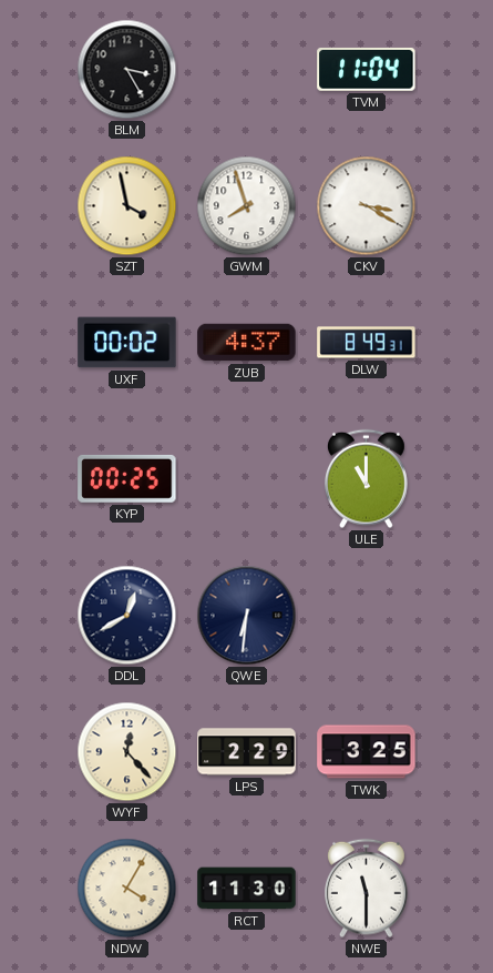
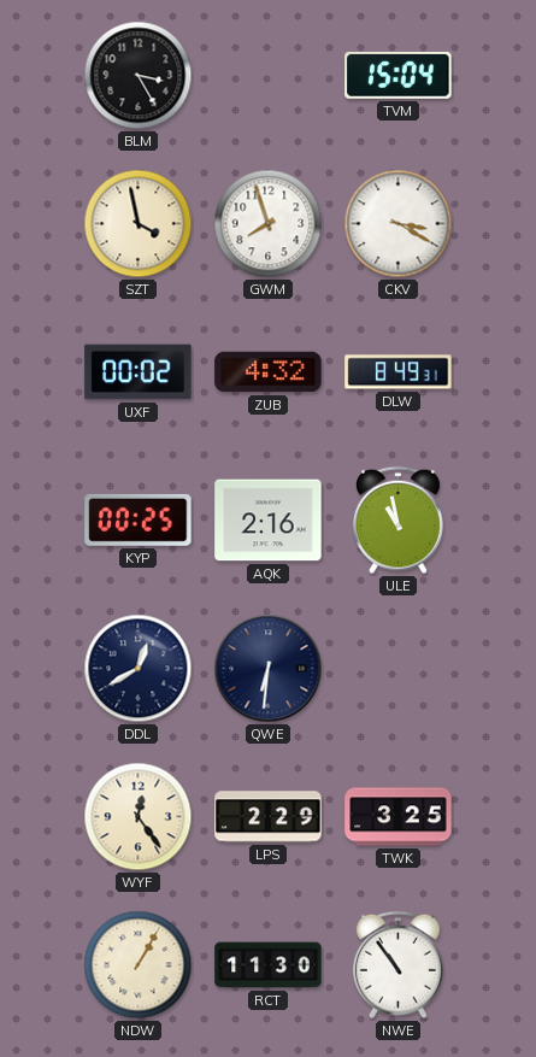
TVM: 11:04 -> 15:04
ZUB: 4:37 -> 4:32
AQK: none -> 2:16
ULE: 11:00 -> 10:58
WYF: 12:23 -> 12:24
NDW: 4:05 -> 1:05
NWE: 11:30 -> 10:54
